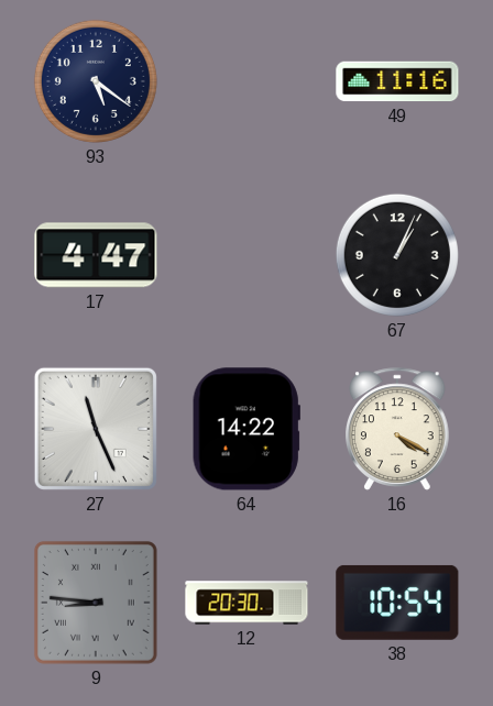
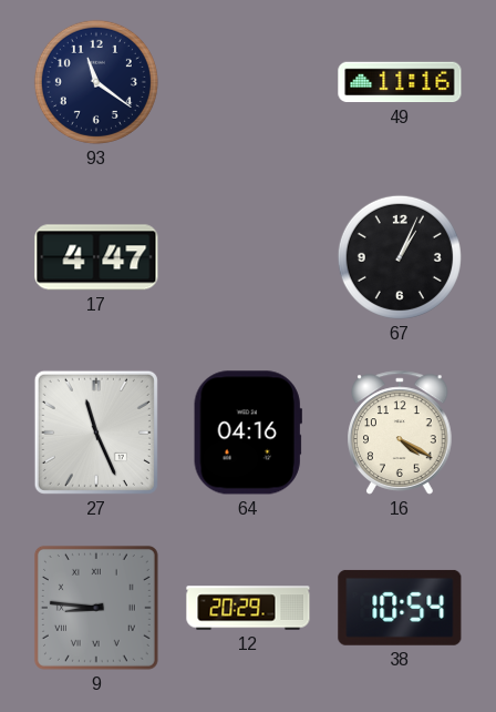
93: 5:21 -> 11:21
64: 14:22 -> 04:16
12: 20:30 -> 20:29
